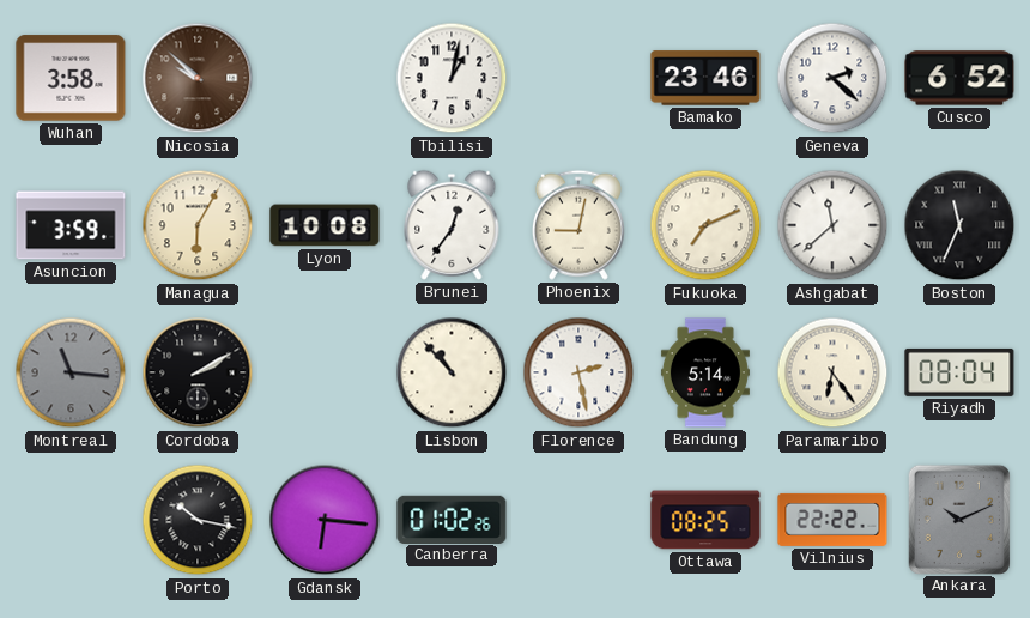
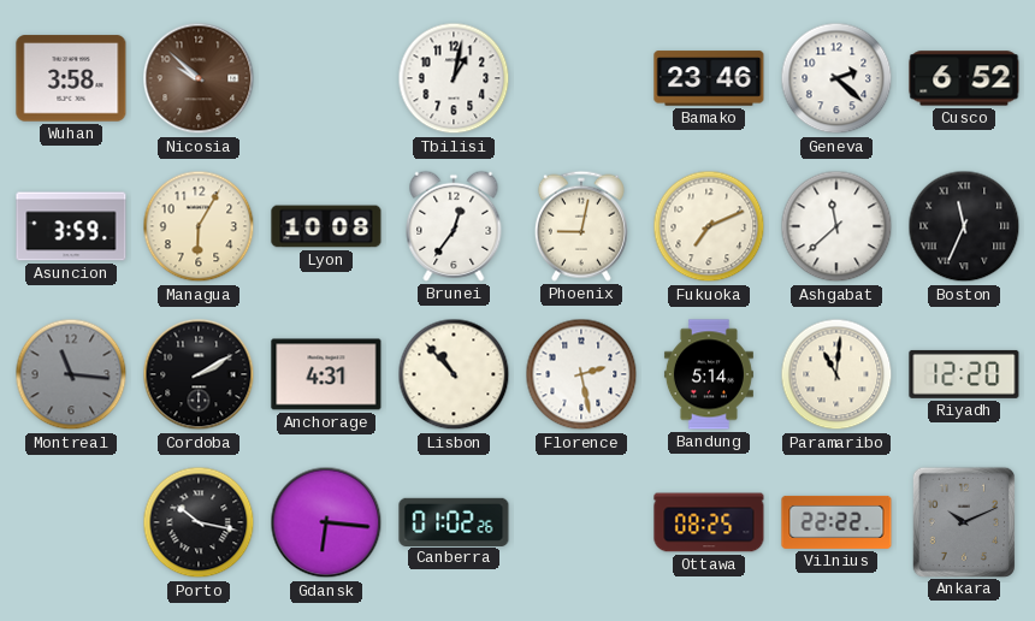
Anchorage: none -> 4:31
Paramaribo: 6:24 -> 11:01
Riyadh: 08:04 -> 12:20
